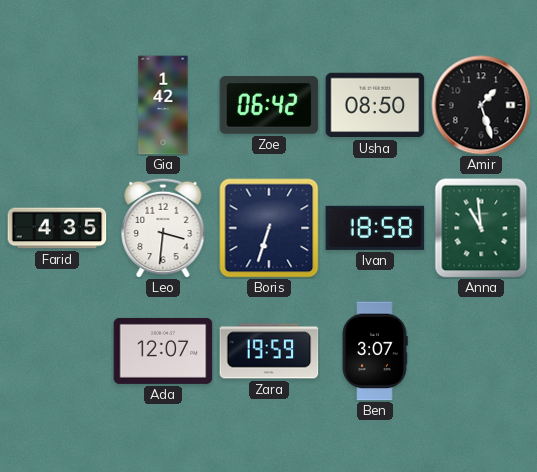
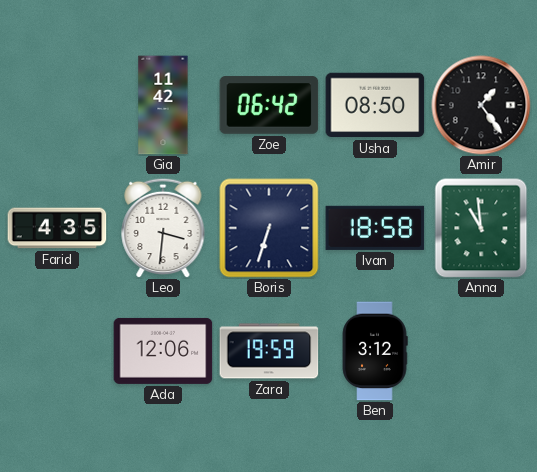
Gia: 1:42 -> 11:42
Amir: 1:27 -> 1:24
Ada: 12:07 -> 12:06
Ben: 3:07 -> 3:12
